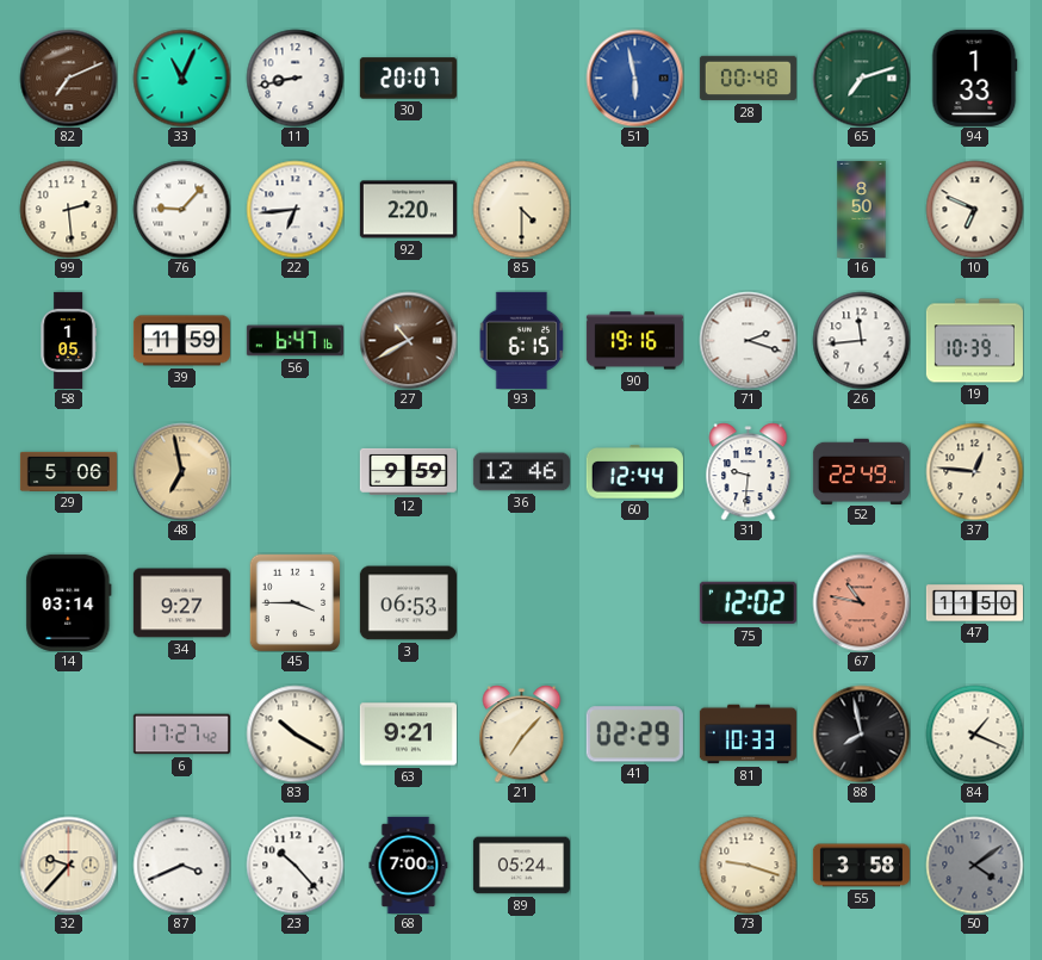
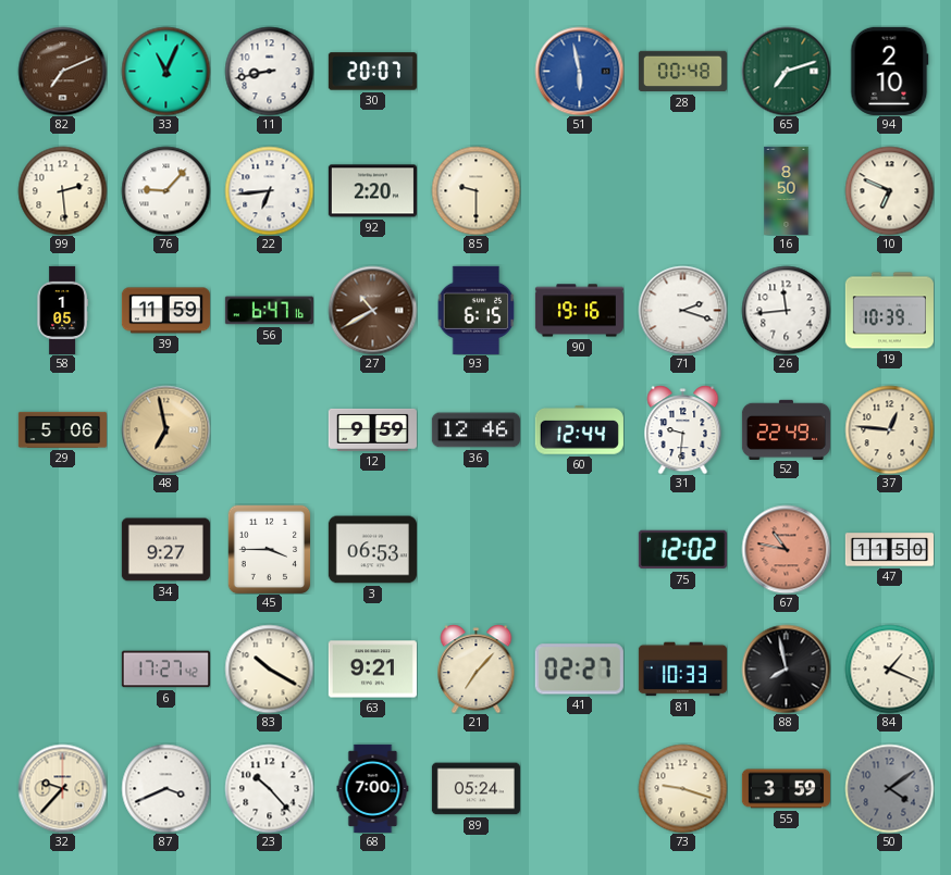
94: 1:33 -> 2:10
85: 4:30 -> 9:30
14: 03:14 -> none
41: 02:29 -> 02:27
55: 3:58 -> 3:59
